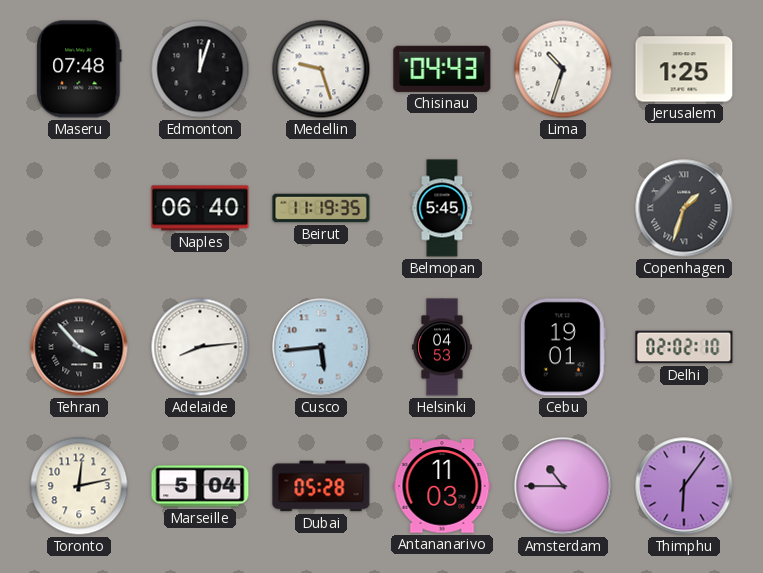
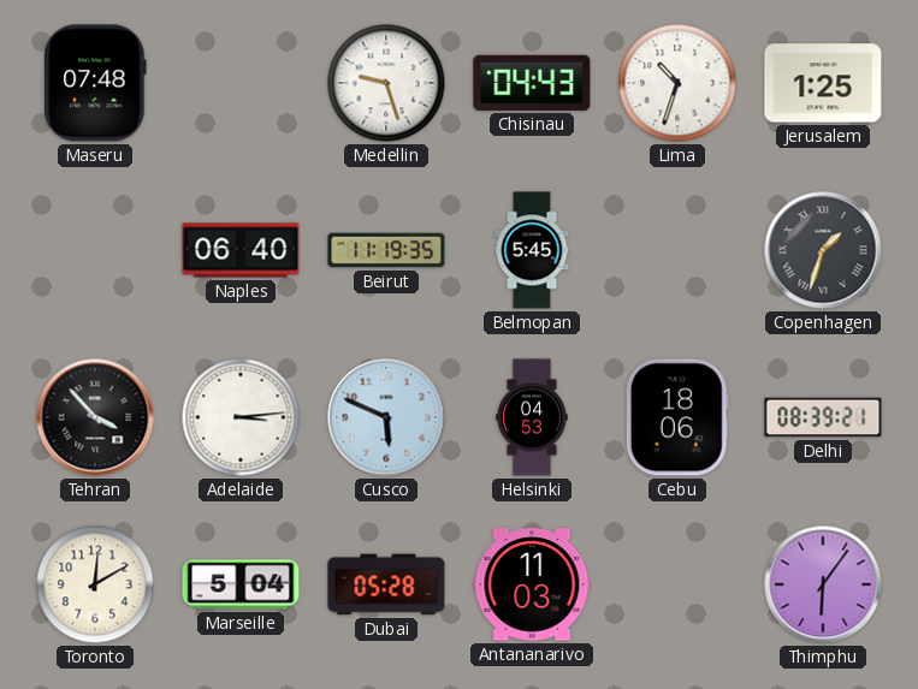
Edmonton: 12:03 -> none
Adelaide: 8:14 -> 3:14
Cusco: 5:44 -> 5:49
Cebu: 19:01 -> 18:06
Delhi: 02:02 -> 08:39
Toronto: 12:13 -> 12:10
Amsterdam: 10:45 -> none
